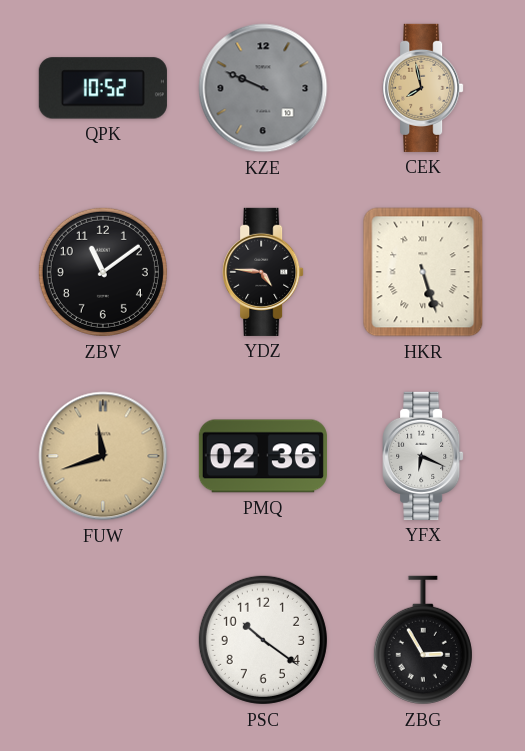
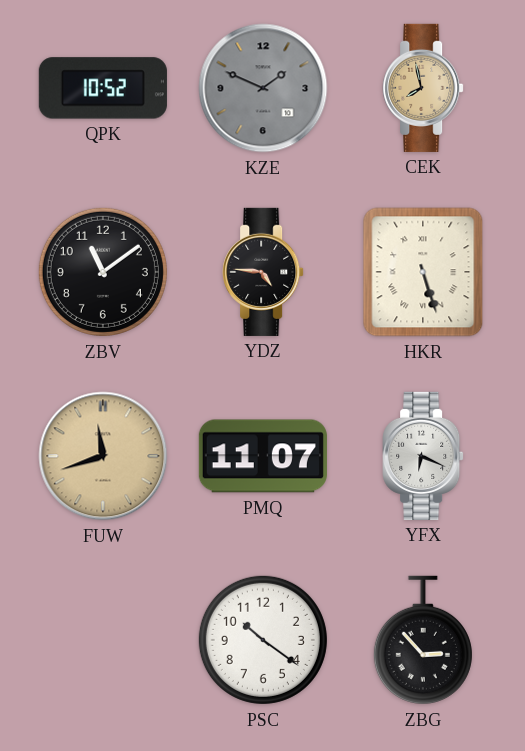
KZE: 9:49 -> 1:49
PMQ: 02:36 -> 11:07
ZBG: 2:55 -> 2:53
